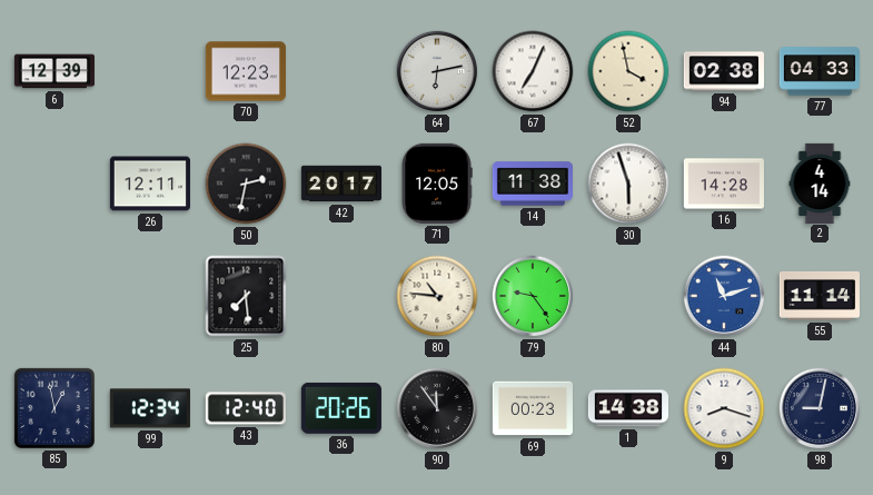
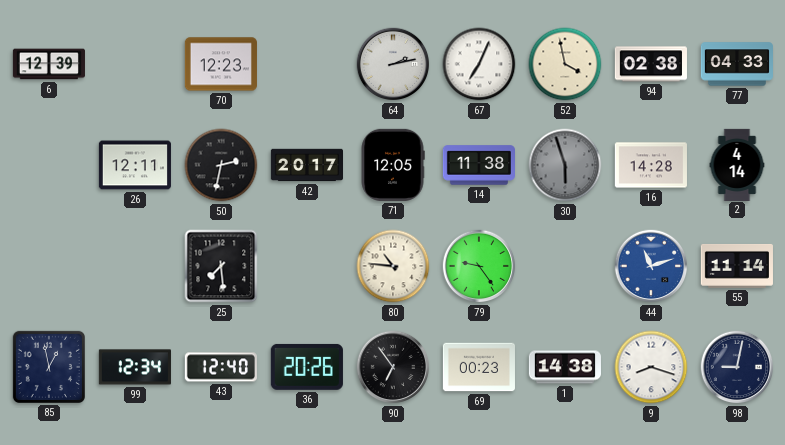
64: 6:13 -> 2:13
30 dial: white -> grey
90: 11:54 -> 6:54
